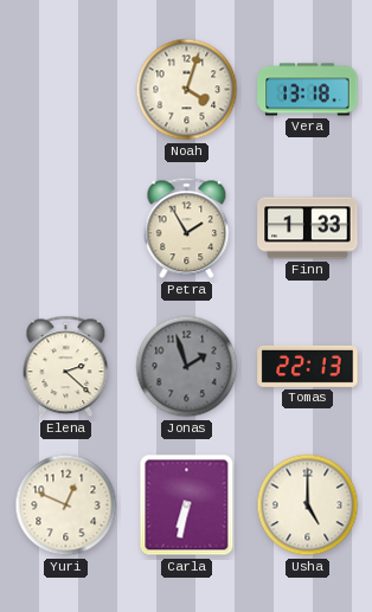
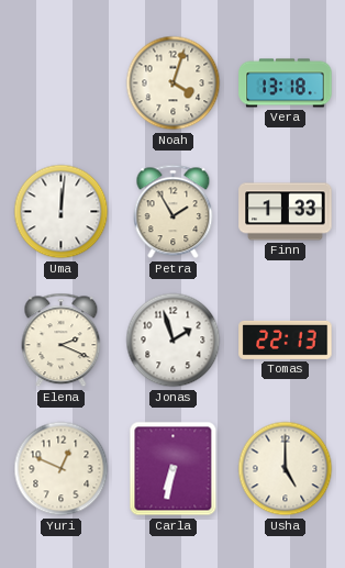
Uma: none -> 12:01
Elena: 2:22 -> 2:19
Jonas dial: grey -> white
